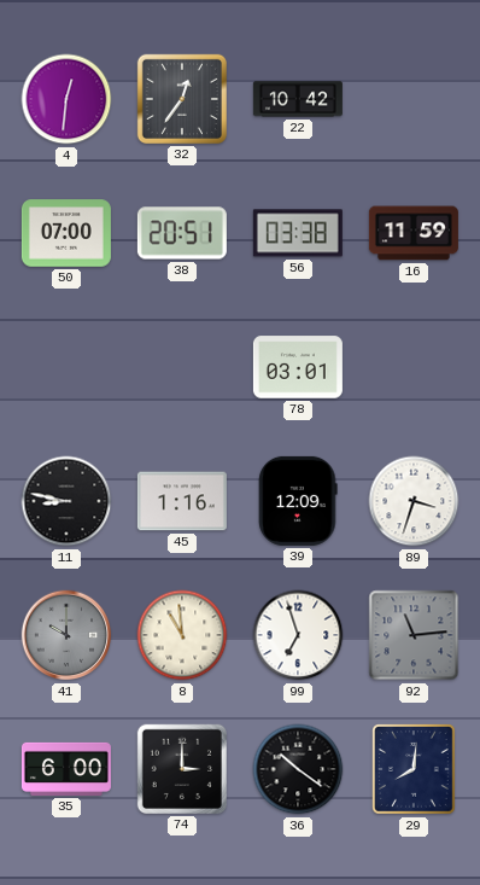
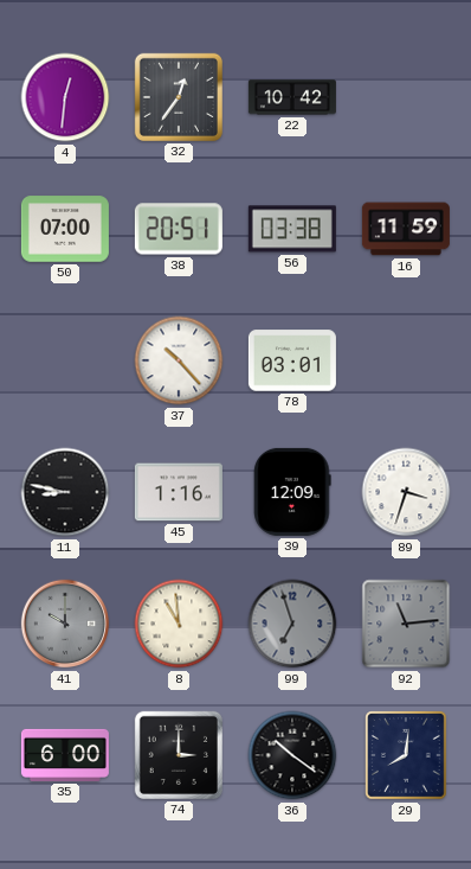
37: none -> 10:23
99 dial: white -> grey
